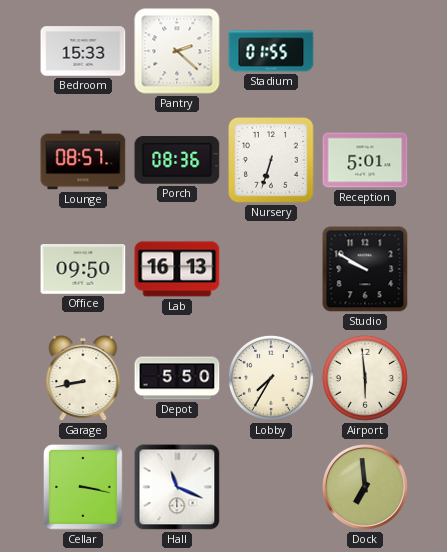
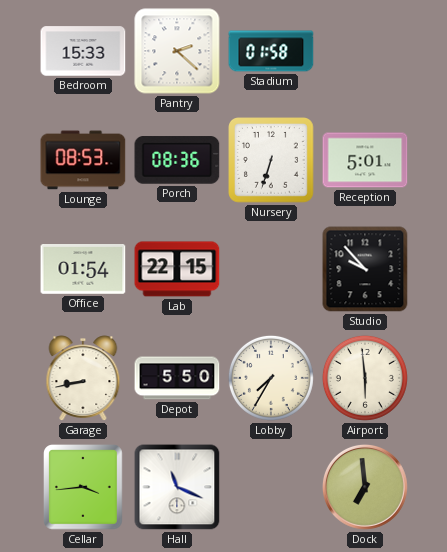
Stadium: 01:55 -> 01:58
Lounge: 08:57 -> 08:53
Office: 09:50 -> 01:54
Lab: 16:13 -> 22:15
Studio: 9:50 -> 9:53
Cellar: 3:17 -> 3:44
